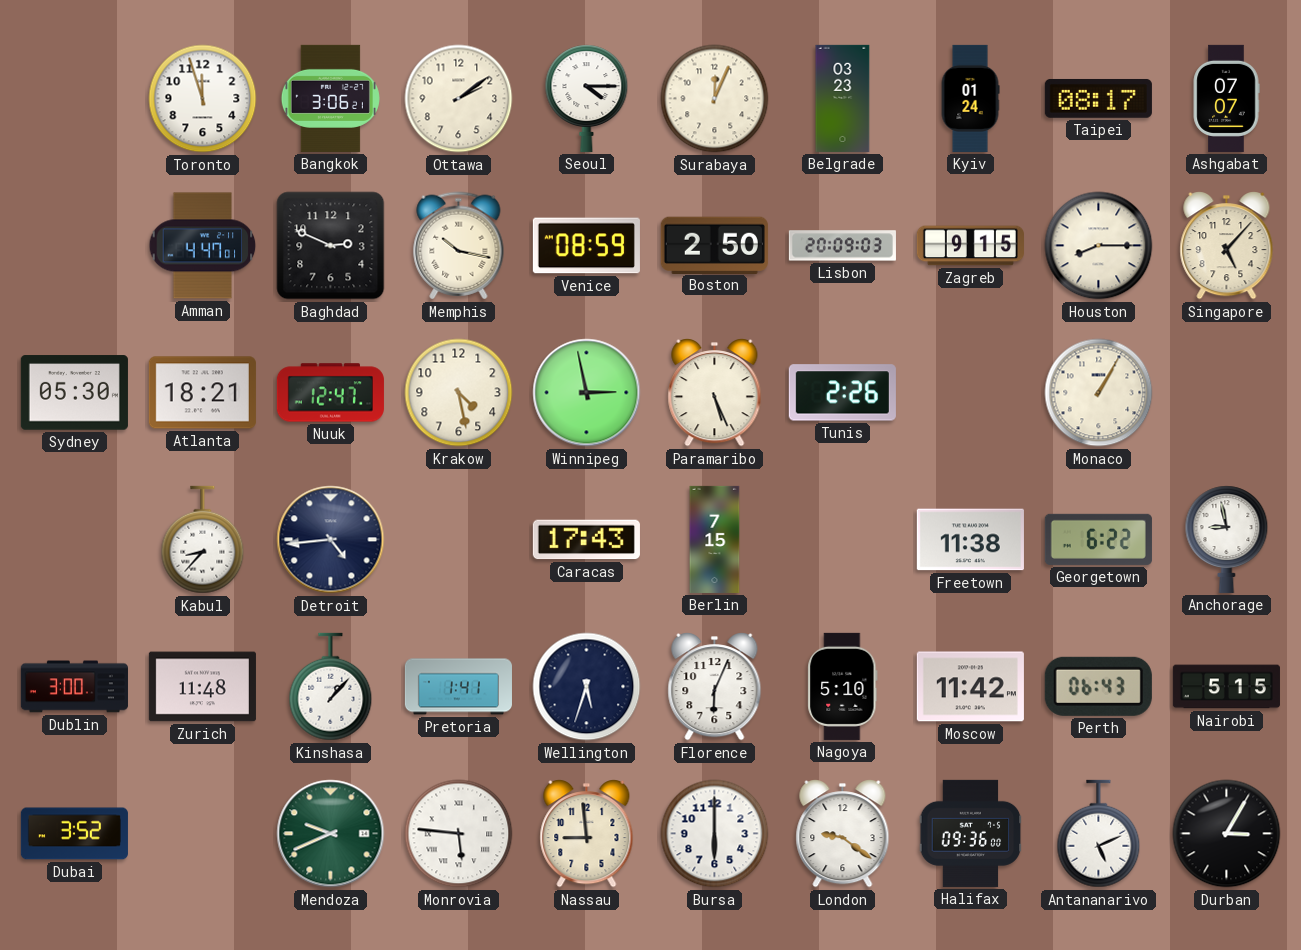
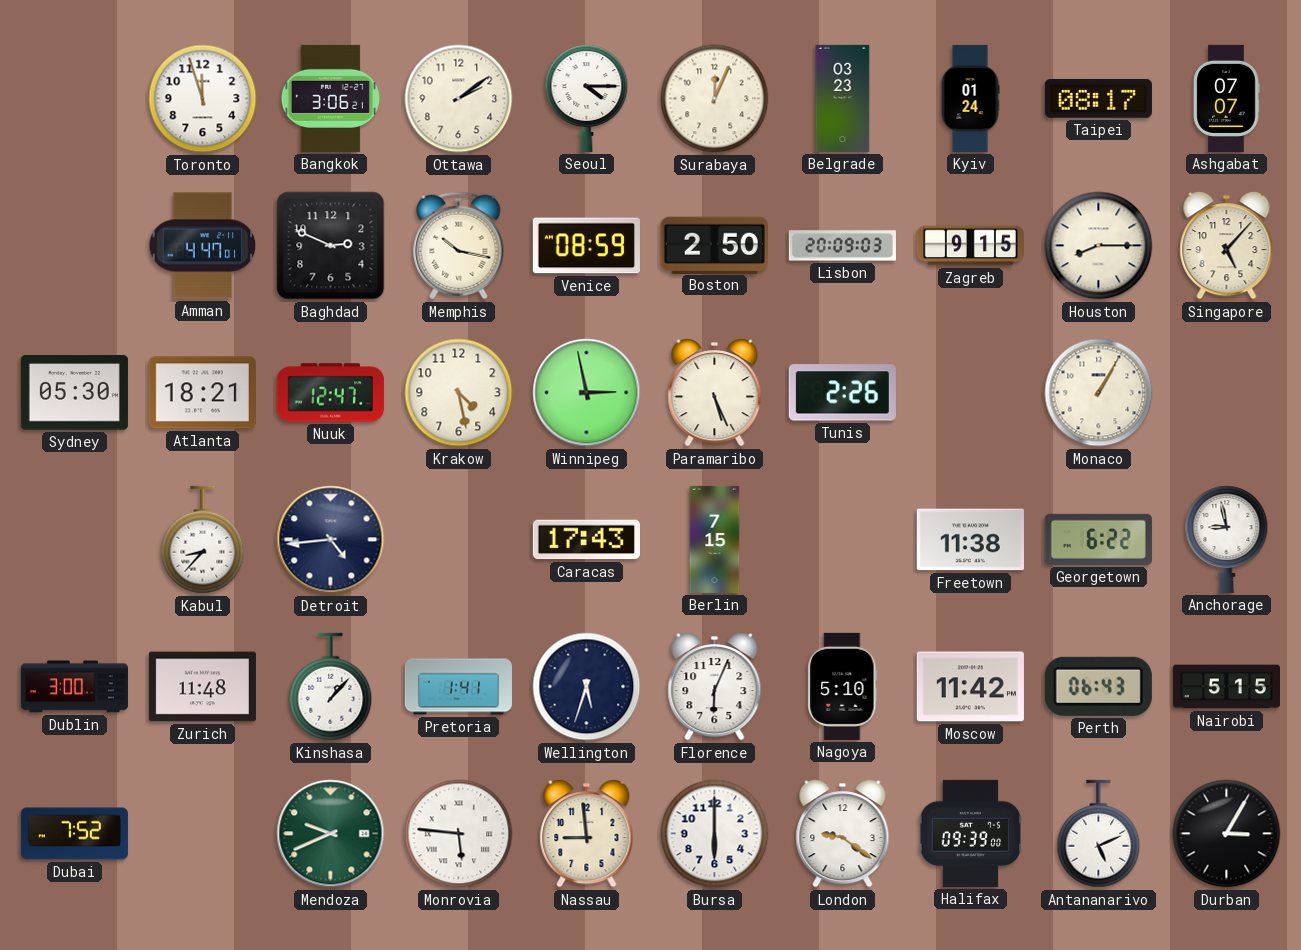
Dubai: 3:52 -> 7:52
Halifax: 09:36 -> 09:39
